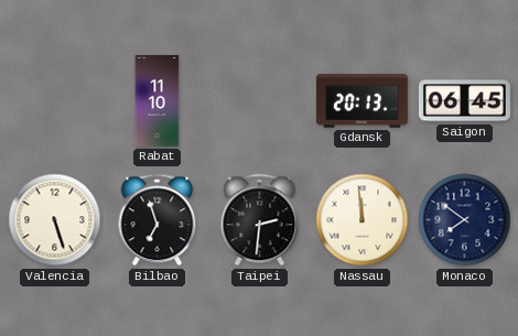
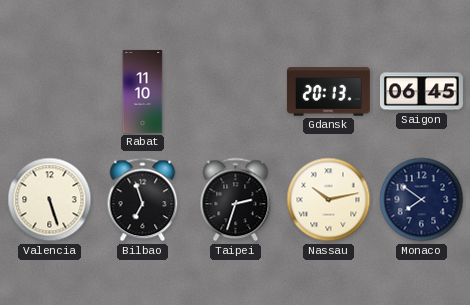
Taipei: 2:31 -> 2:33
Nassau: 11:59 -> 10:13
